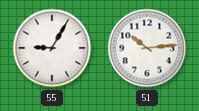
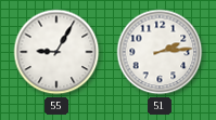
51: 10:14 -> 2:14
